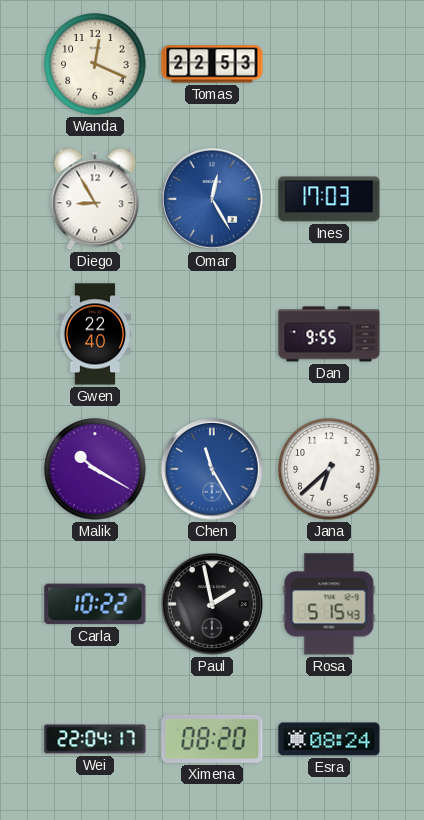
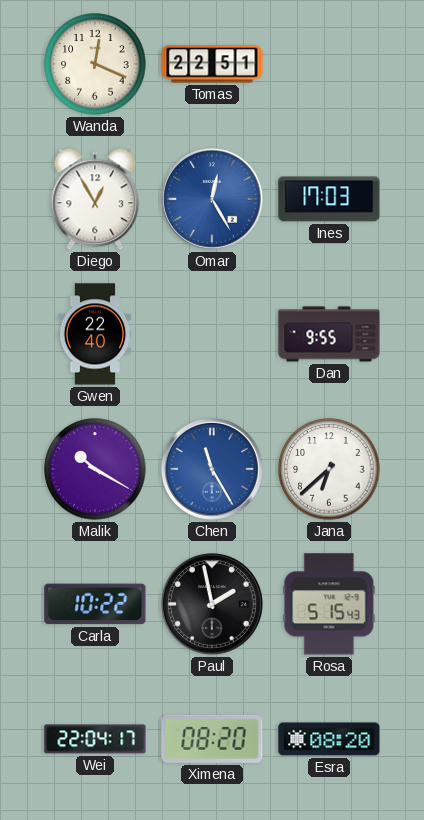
Tomas: 22:53 -> 22:51
Diego: 8:55 -> 12:55
Esra: 08:24 -> 08:20
